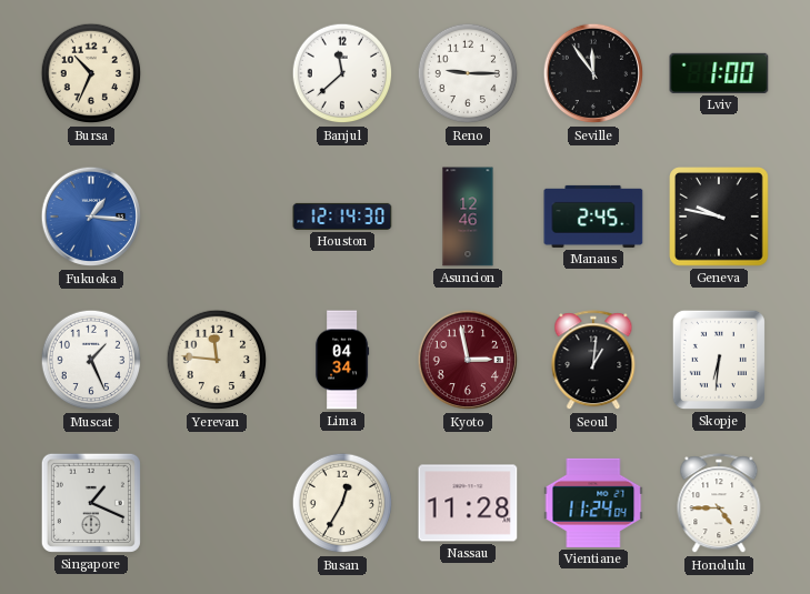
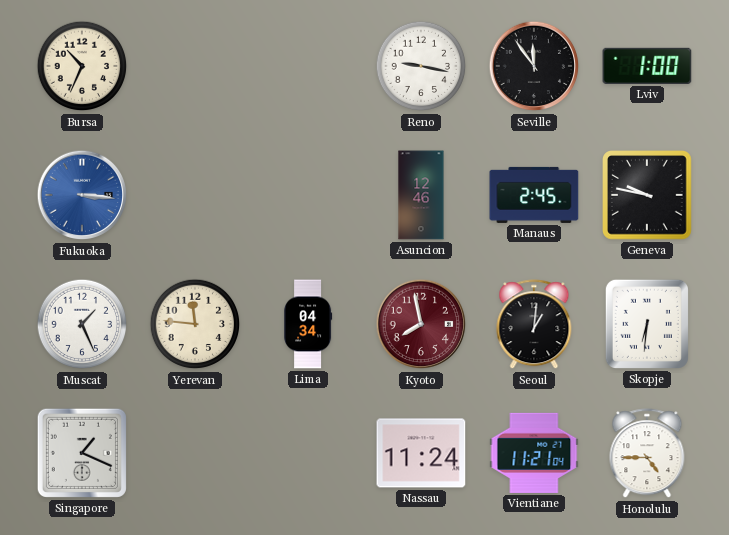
Banjul: 11:38 -> none
Reno: 9:15 -> 9:17
Fukuoka: 1:16 -> 3:16
Houston: 12:14 -> none
Kyoto: 2:58 -> 7:58
Busan: 12:35 -> none
Nassau: 11:28 -> 11:24
Vientiane: 11:24 -> 11:21
